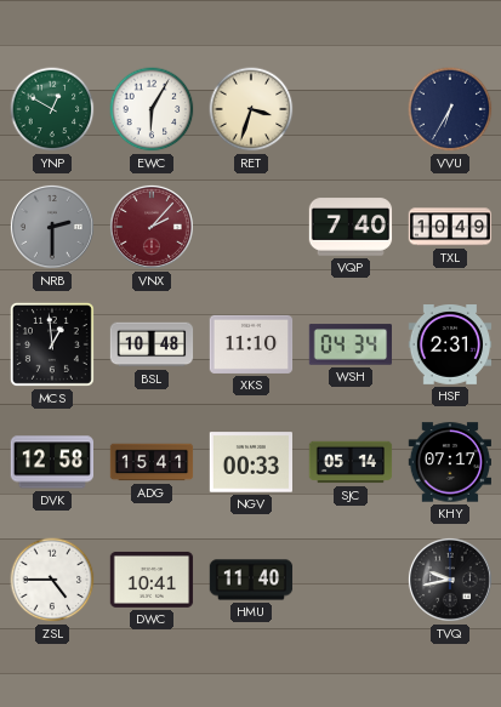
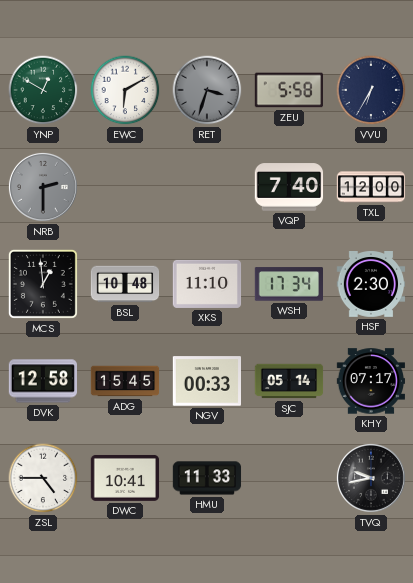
EWC: 6:05 -> 6:10
RET dial: cream -> grey
ZEU: none -> 5:58
VNX: 2:07 -> none
TXL: 10:49 -> 12:00
WSH: 04:34 -> 17:34
HSF: 2:31 -> 2:30
ADG: 15:41 -> 15:45
HMU: 11:40 -> 11:33
